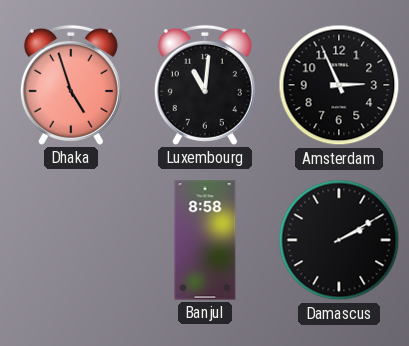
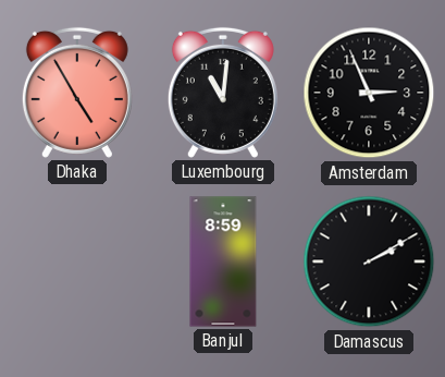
Dhaka: 4:57 -> 4:55
Banjul: 8:58 -> 8:59
